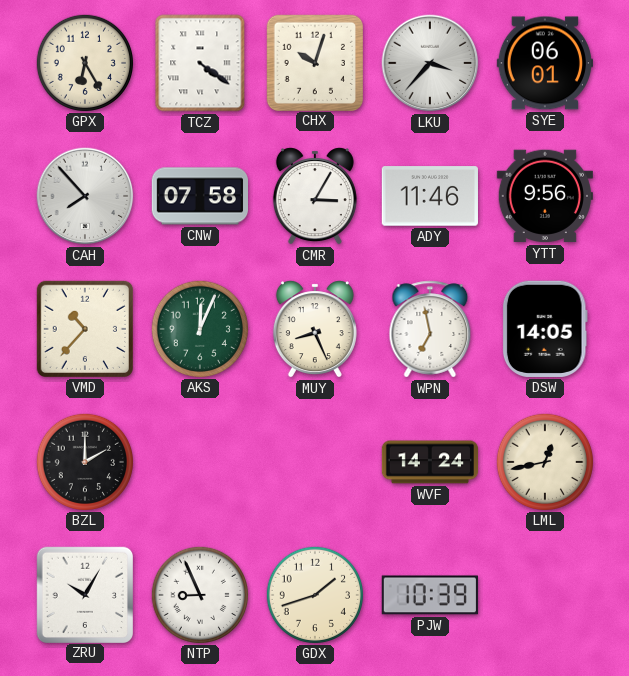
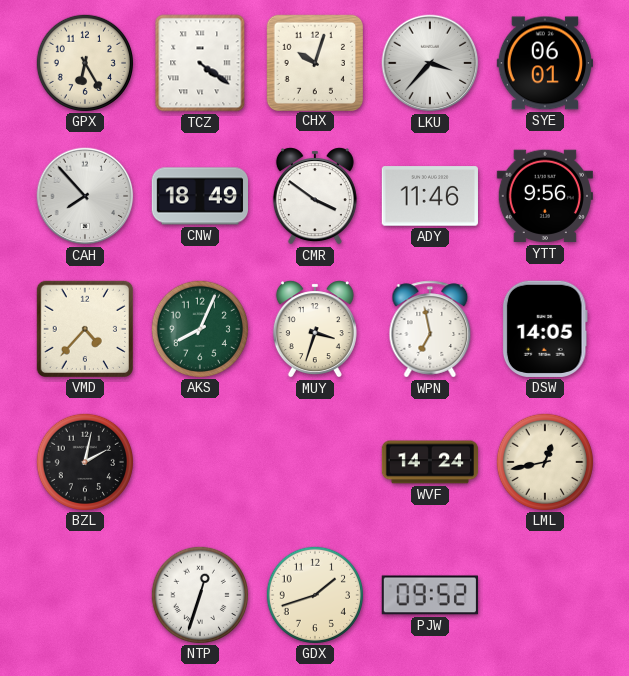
CNW: 07:58 -> 18:49
CMR: 3:05 -> 3:51
VMD: 10:37 -> 4:37
AKS: 12:04 -> 8:04
MUY: 8:26 -> 3:33
BZL: 2:00 -> 2:02
ZRU: 10:05 -> none
NTP: 8:56 -> 12:33
PJW: 10:39 -> 09:52
